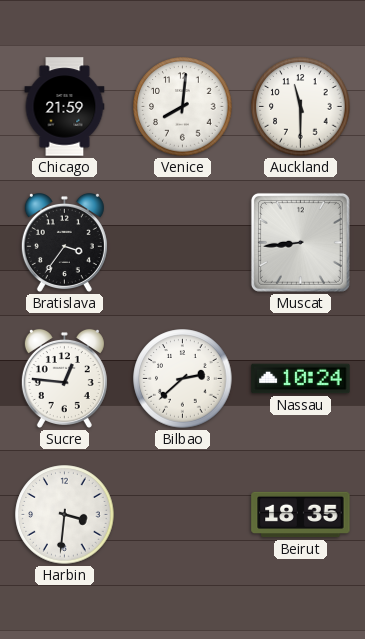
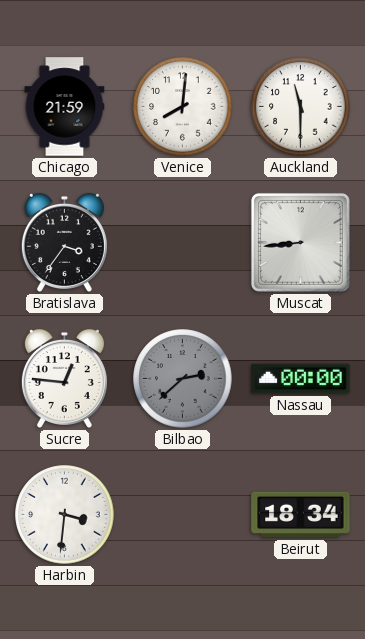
Bilbao dial: white -> grey
Nassau: 10:24 -> 00:00
Beirut: 18:35 -> 18:34
